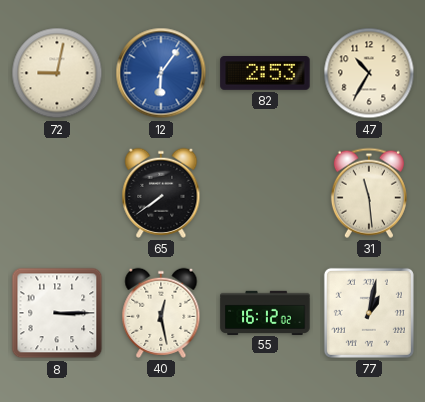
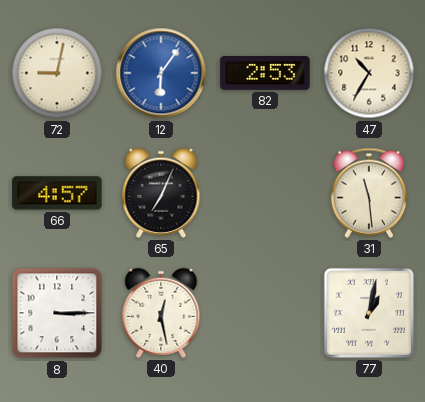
66: none -> 4:57
65: 7:39 -> 7:04
55: 16:12 -> none
